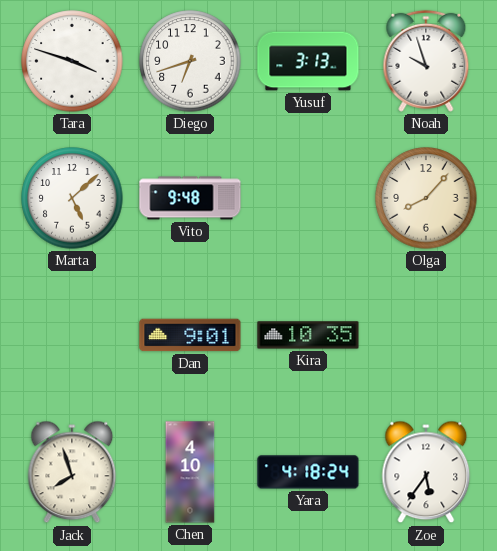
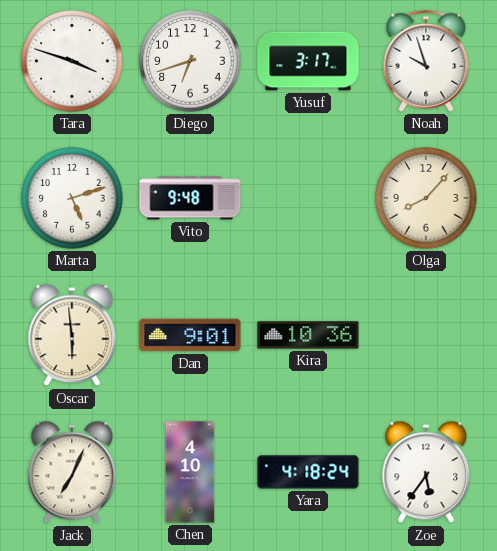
Yusuf: 3:13 -> 3:17
Marta: 5:08 -> 5:12
Oscar: none -> 5:59
Kira: 10:35 -> 10:36
Jack: 7:57 -> 7:04
